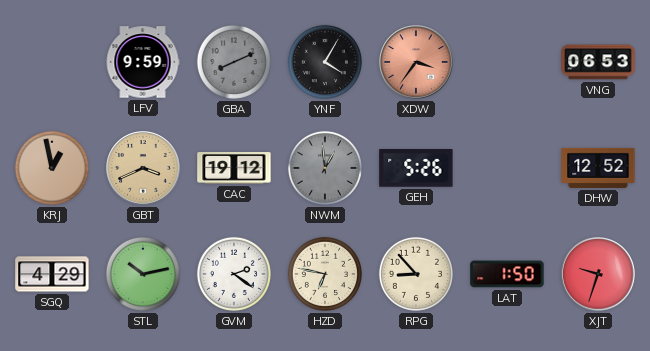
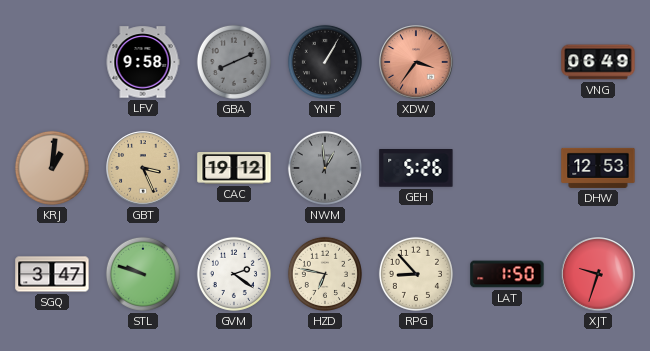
LFV: 9:59 -> 9:58
YNF: 4:05 -> 1:05
VNG: 06:53 -> 06:49
KRJ: 12:58 -> 1:01
GBT: 3:41 -> 3:26
DHW: 12:52 -> 12:53
SGQ: 4:29 -> 3:47
STL: 10:13 -> 9:48
